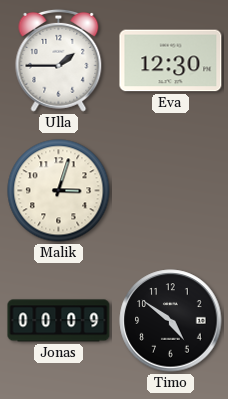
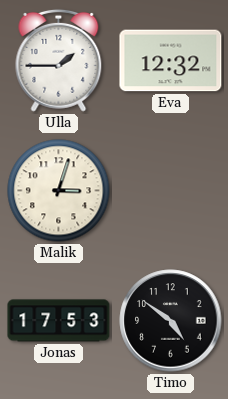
Eva: 12:30 -> 12:32
Jonas: 00:09 -> 17:53
